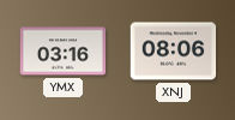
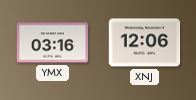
XNJ: 08:06 -> 12:06
